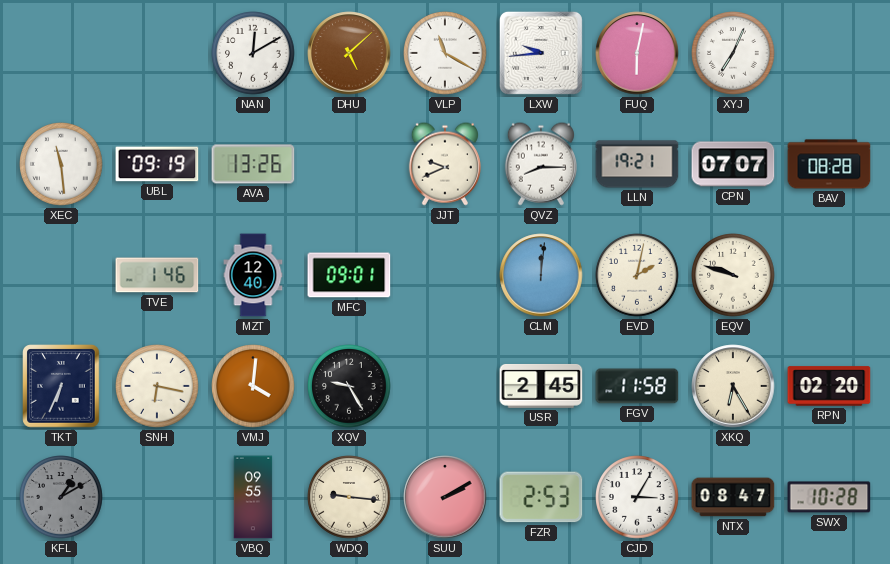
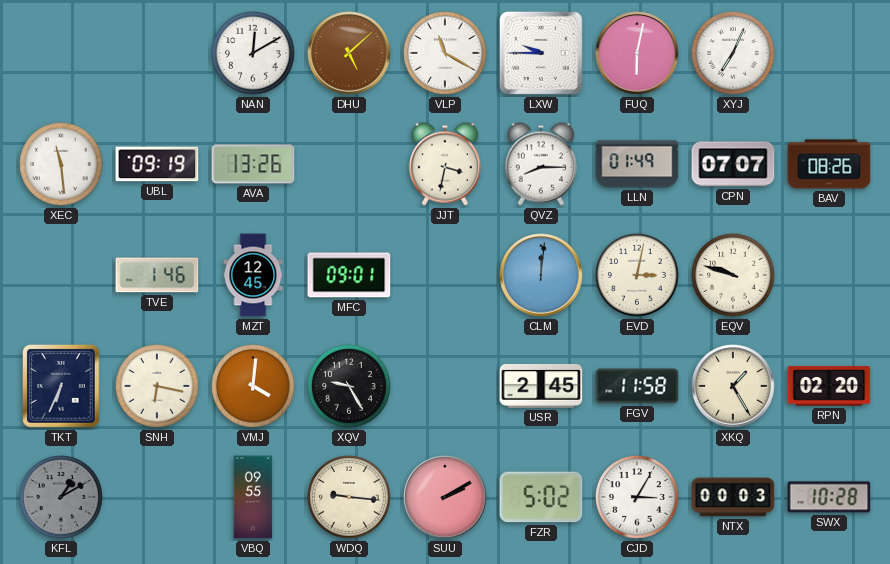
LXW: 9:44 -> 9:45
JJT: 9:41 -> 3:32
LLN: 19:21 -> 01:49
BAV: 08:28 -> 08:26
MZT: 12:40 -> 12:45
EVD: 2:02 -> 3:02
XKQ: 6:25 -> 1:25
FZR: 2:53 -> 5:02
NTX: 08:47 -> 00:03
